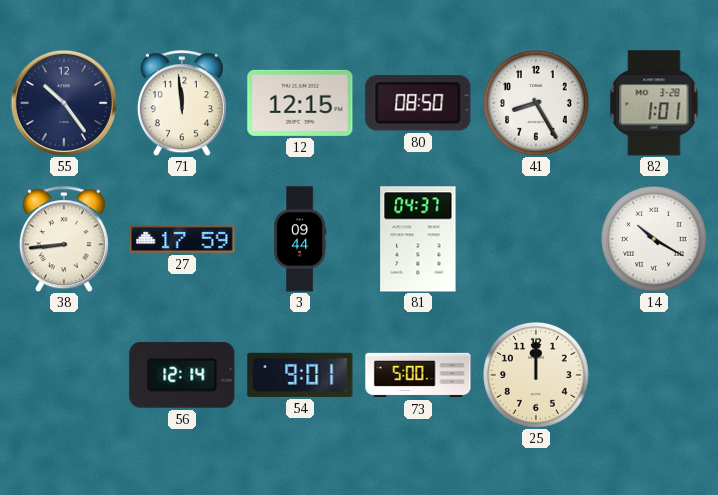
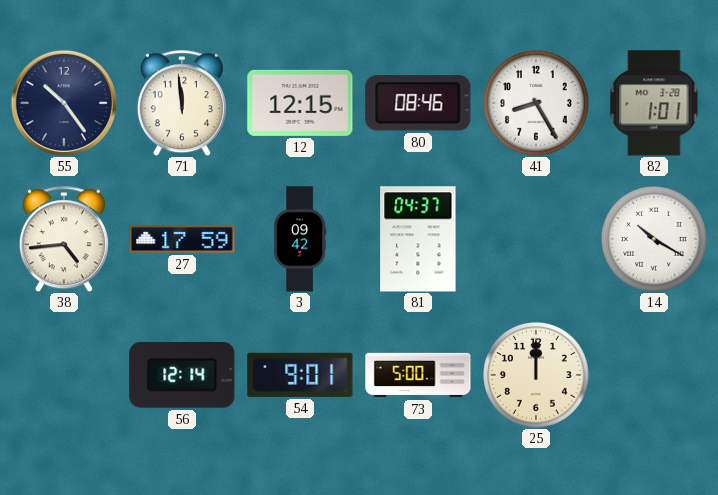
80: 08:50 -> 08:46
38: 8:44 -> 4:44
3: 09:44 -> 09:42
